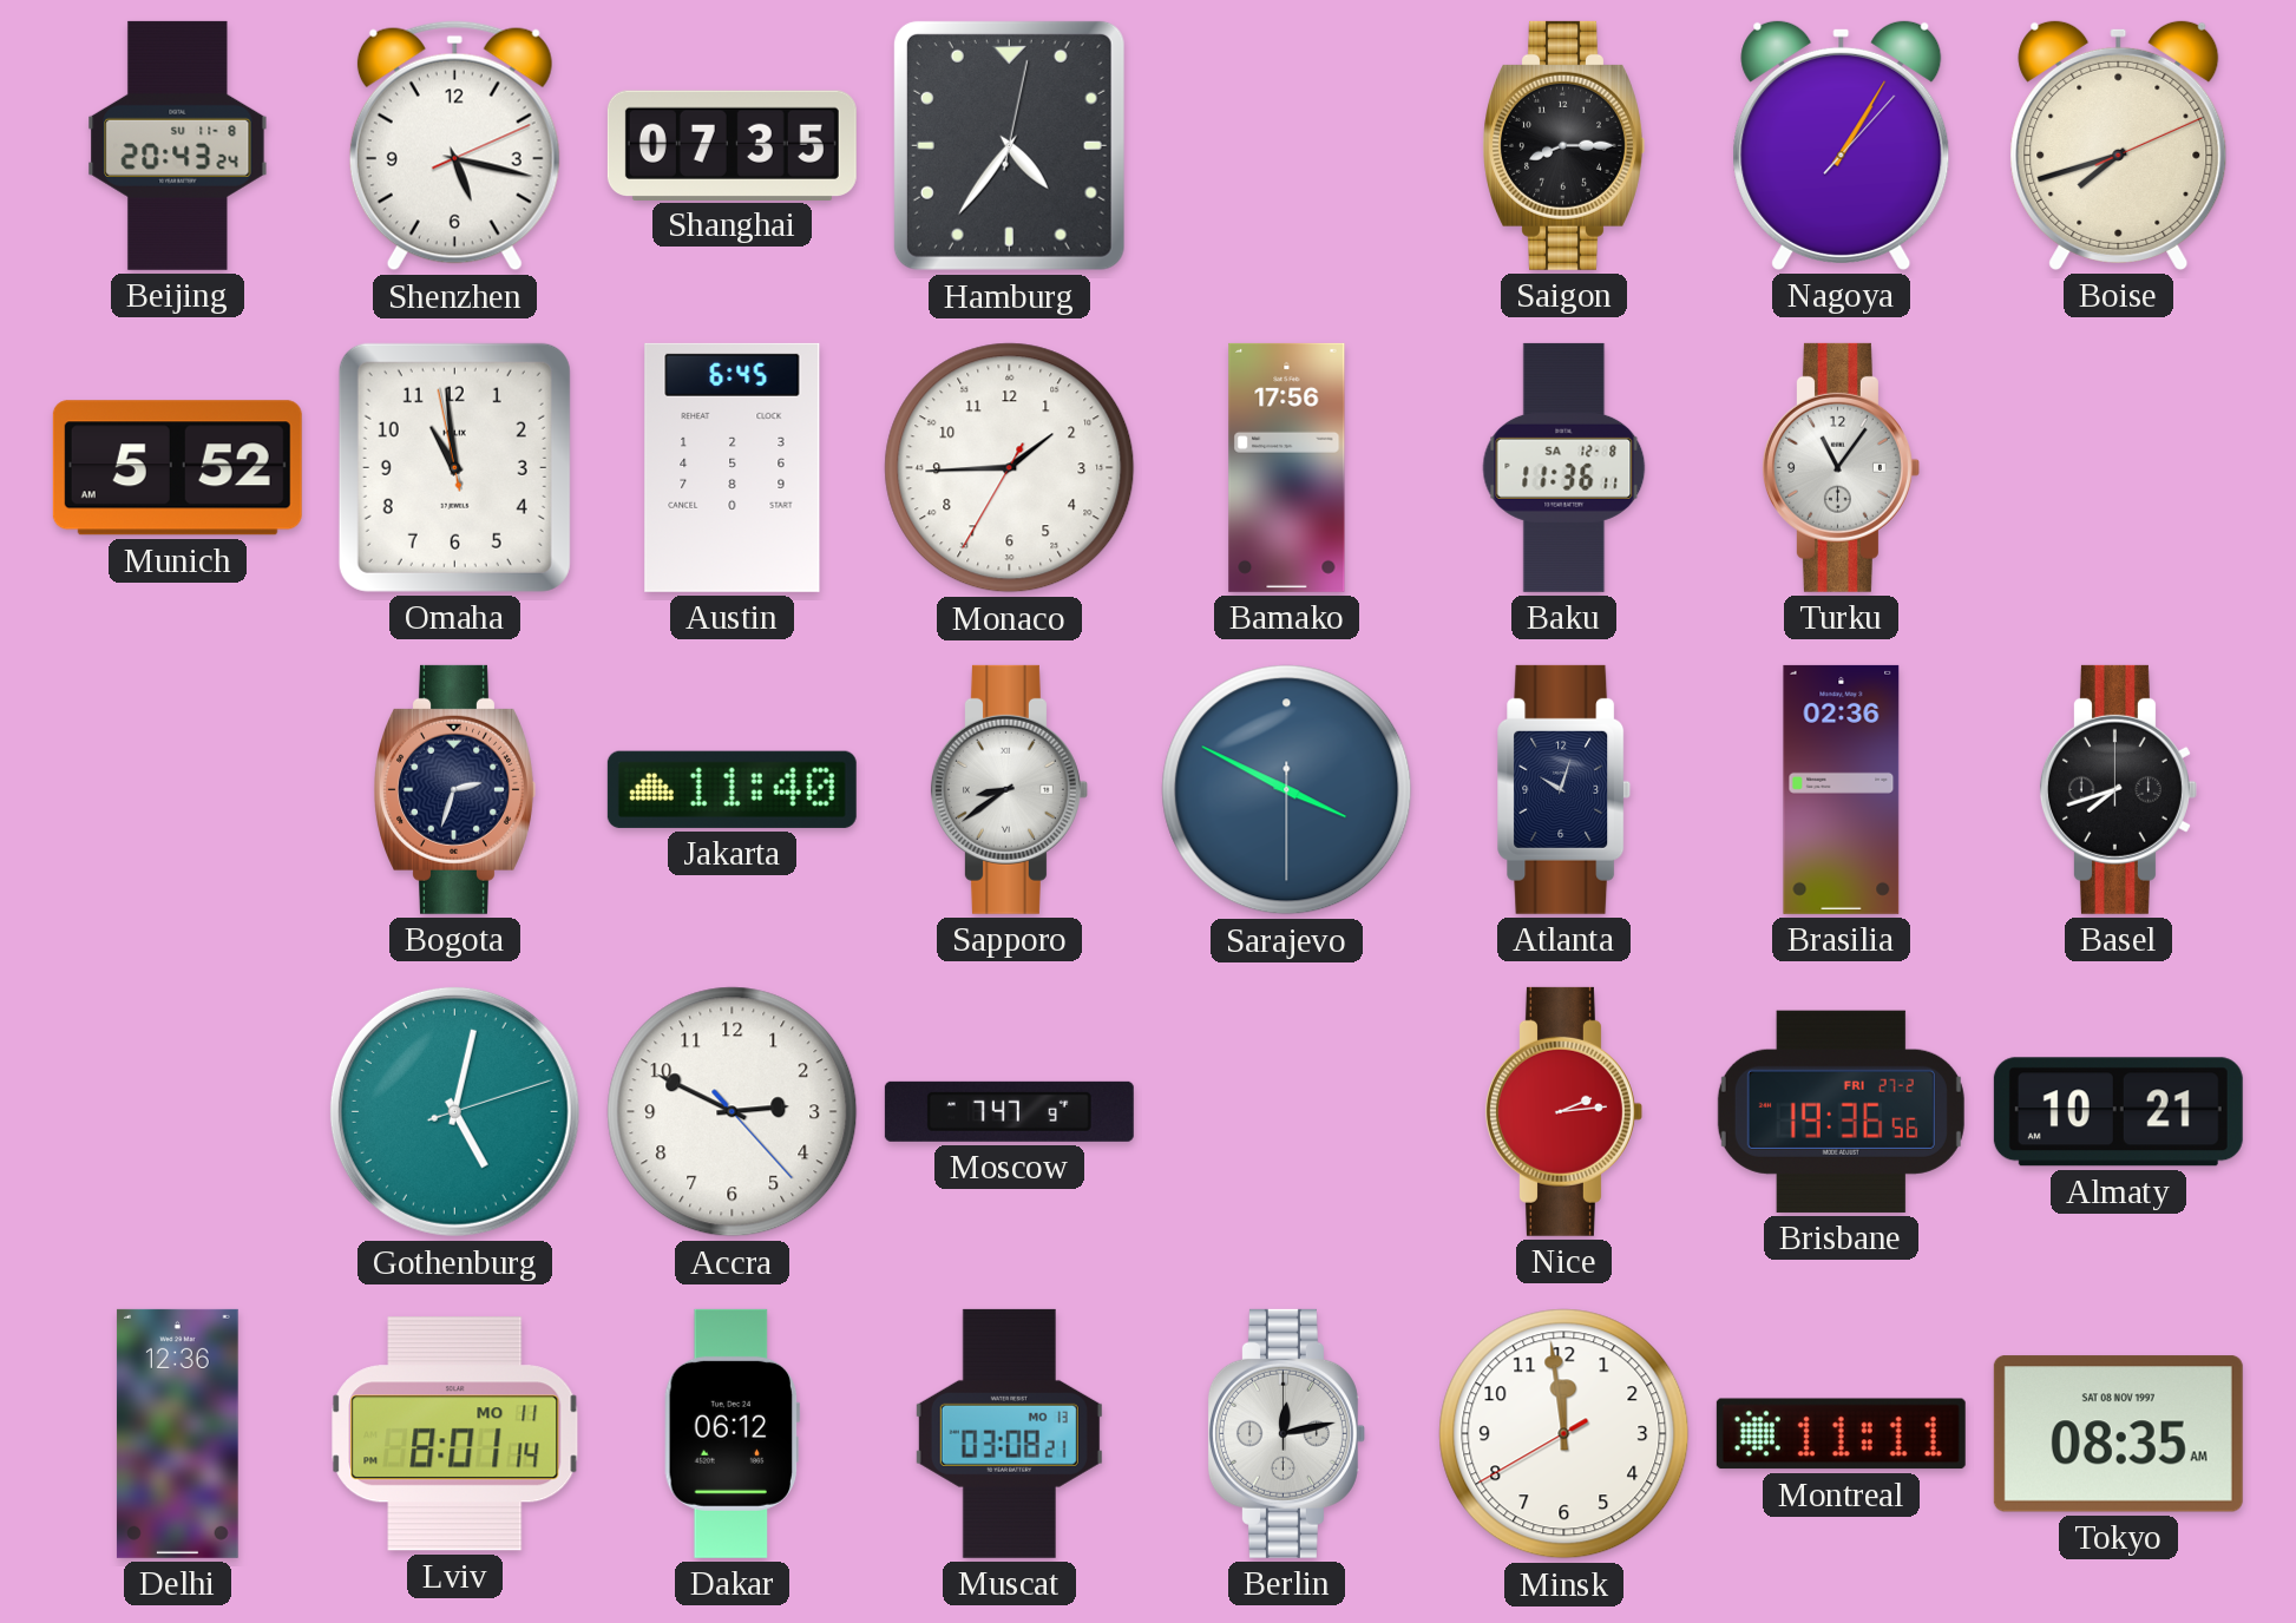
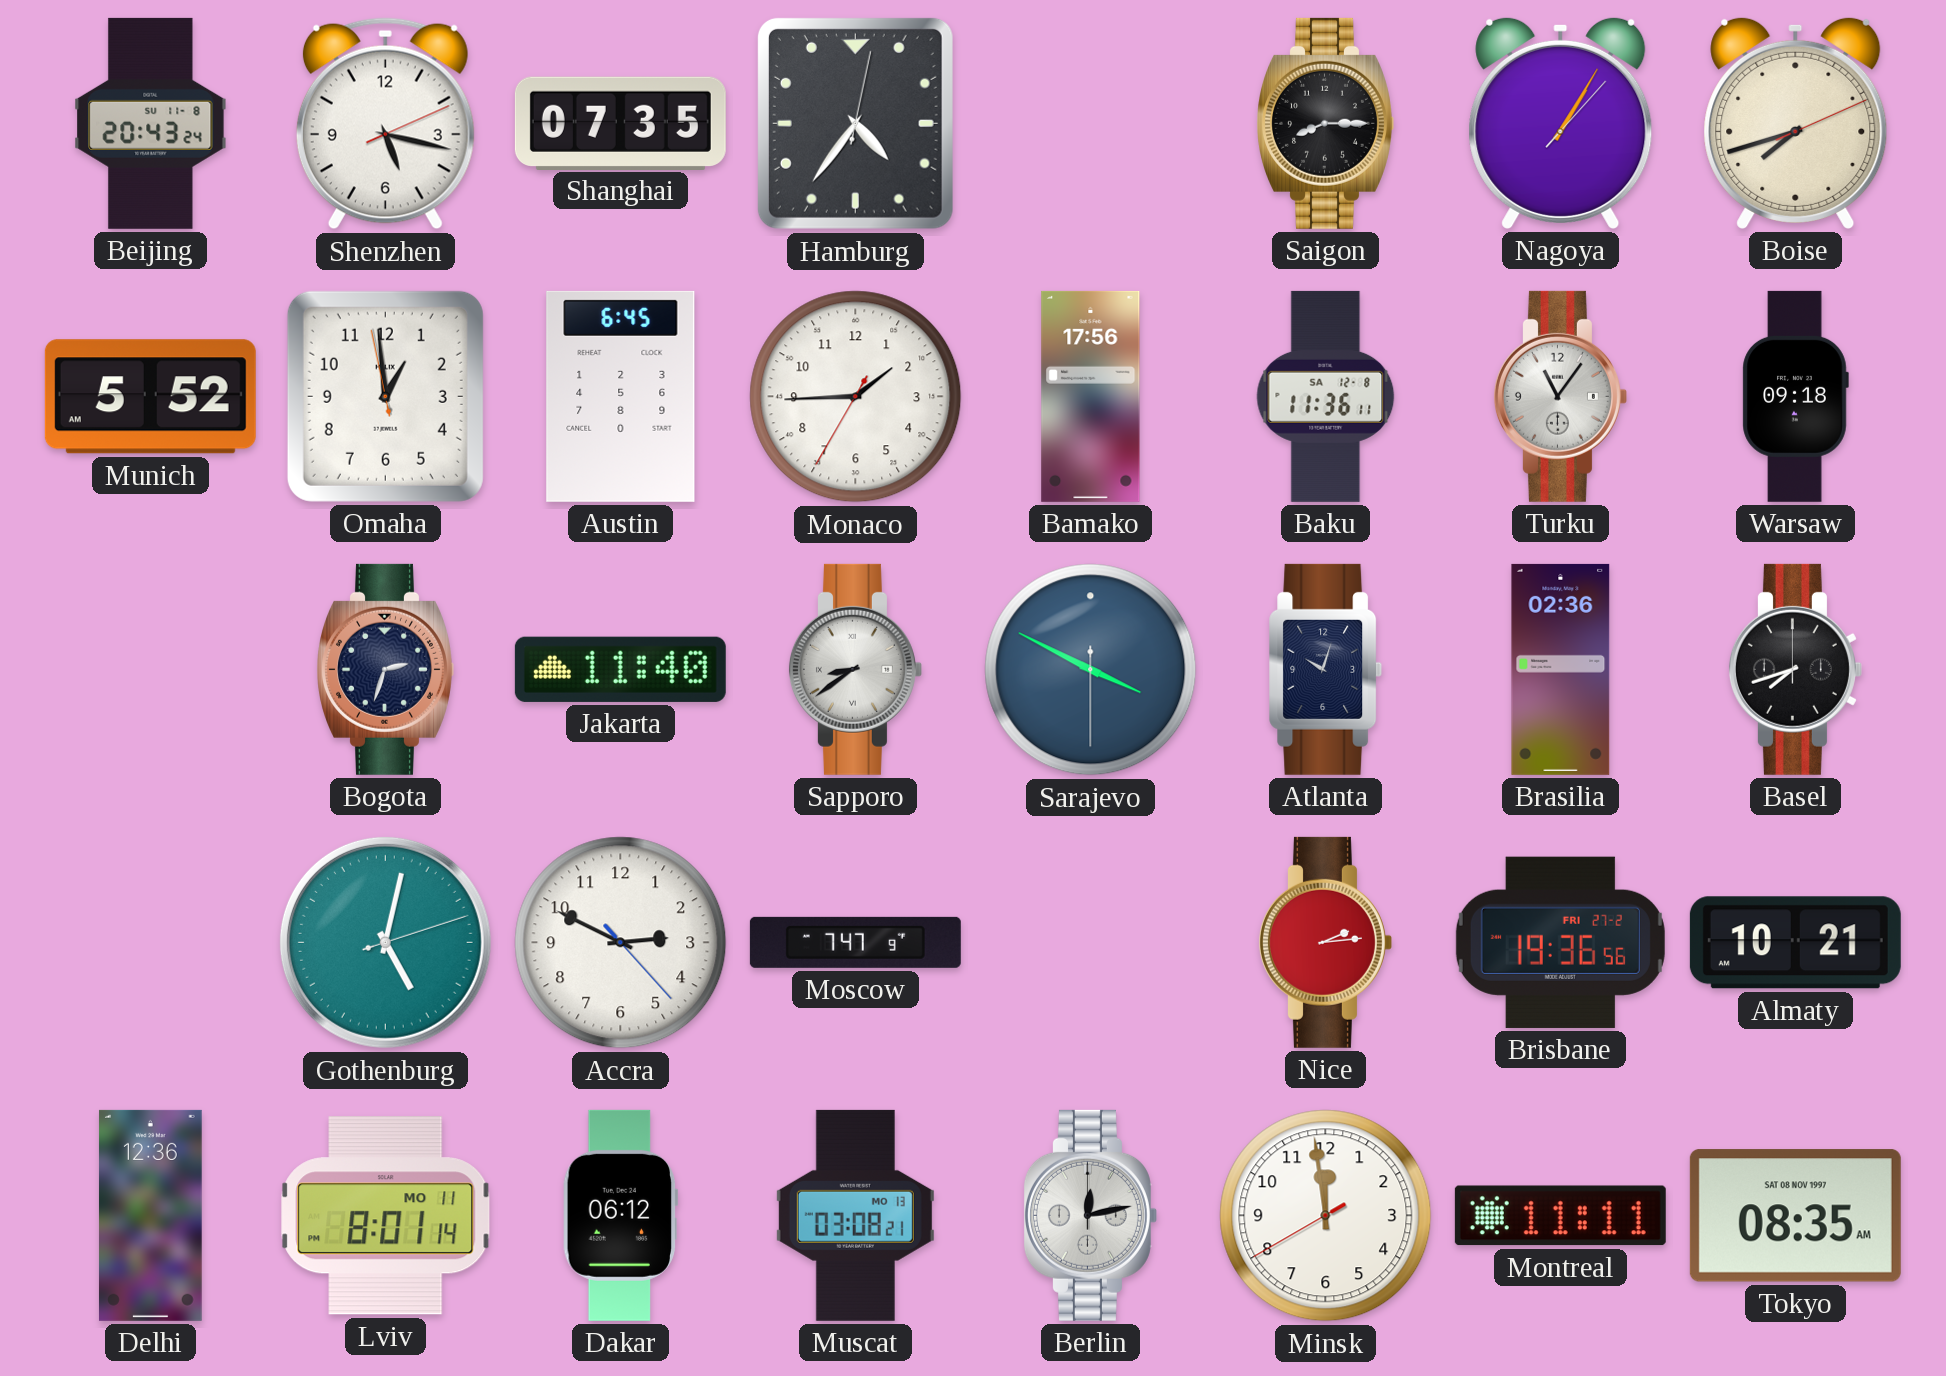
Omaha: 10:58 -> 12:58
Warsaw: none -> 09:18
